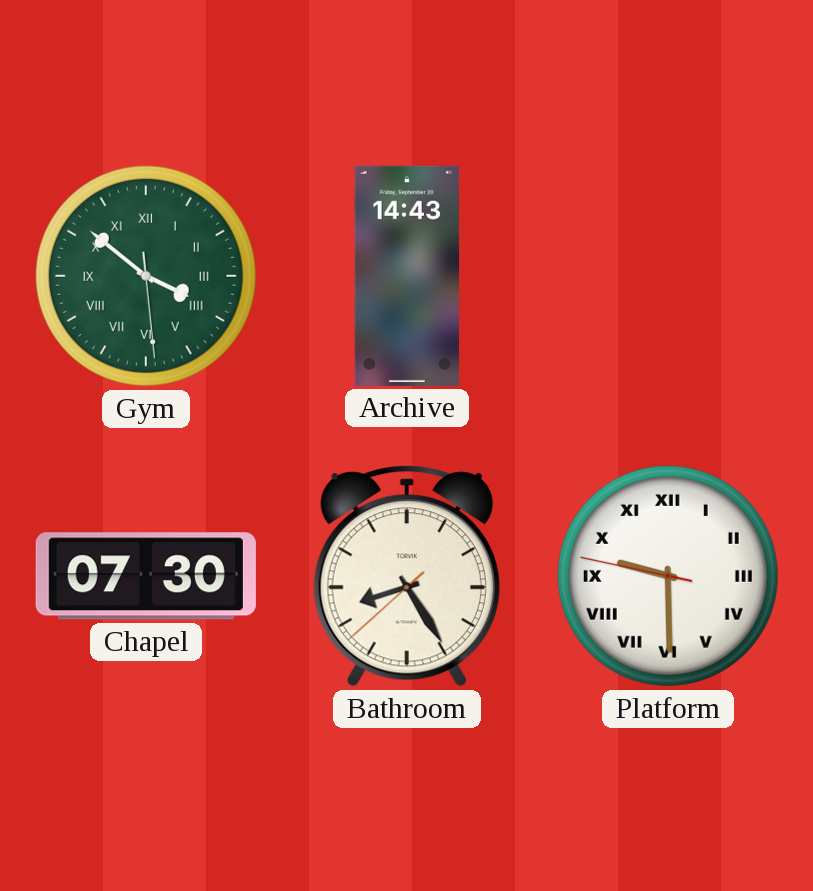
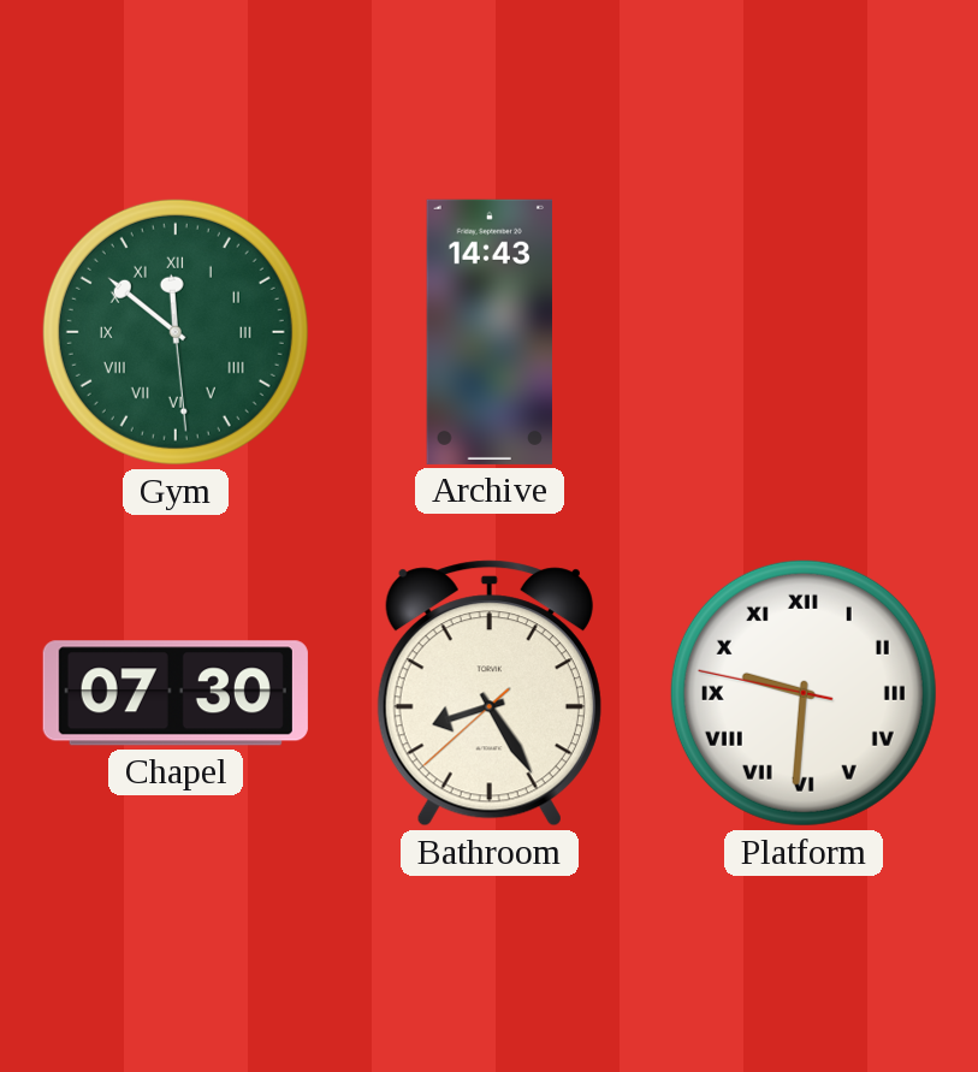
Gym: 3:51 -> 11:51
Platform: 9:29 -> 9:30
